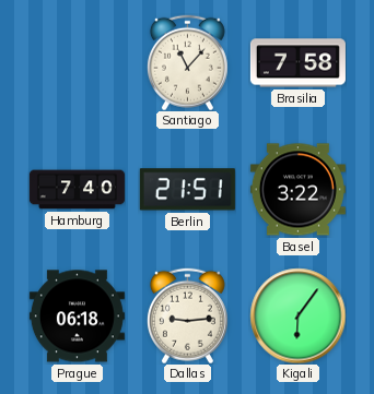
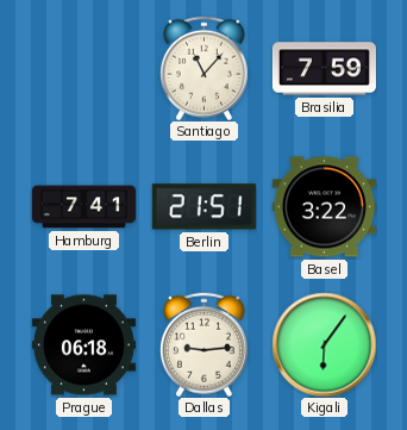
Brasilia: 7:58 -> 7:59
Hamburg: 7:40 -> 7:41
